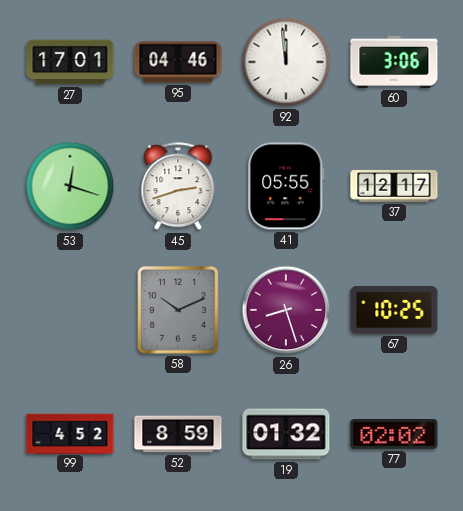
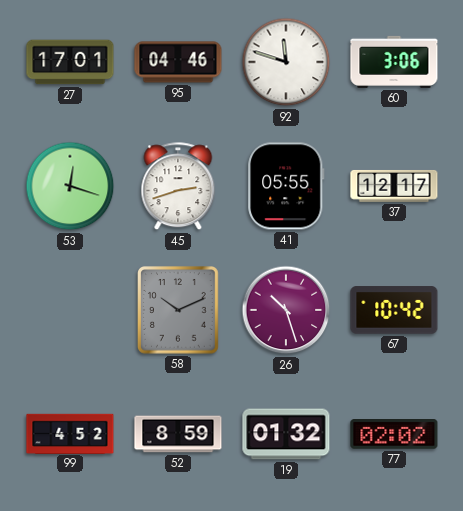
92: 11:59 -> 11:48
26: 8:27 -> 10:27
67: 10:25 -> 10:42
